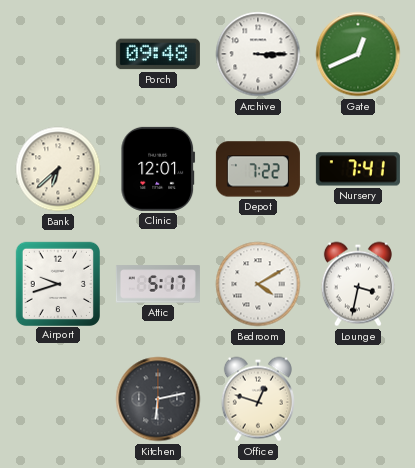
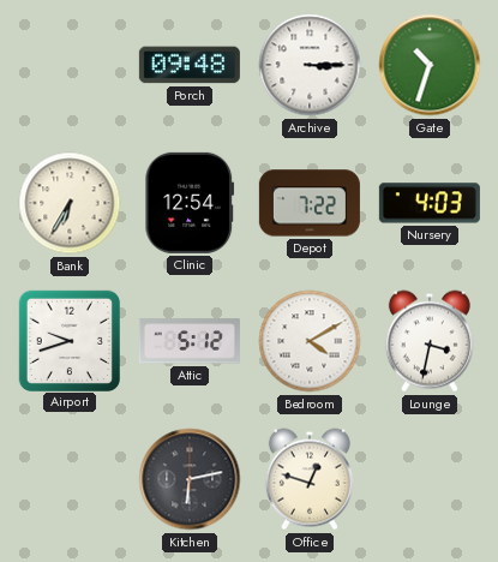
Gate: 12:41 -> 10:33
Bank: 6:38 -> 6:35
Clinic: 12:01 -> 12:54
Nursery: 7:41 -> 4:03
Attic: 5:17 -> 5:12
